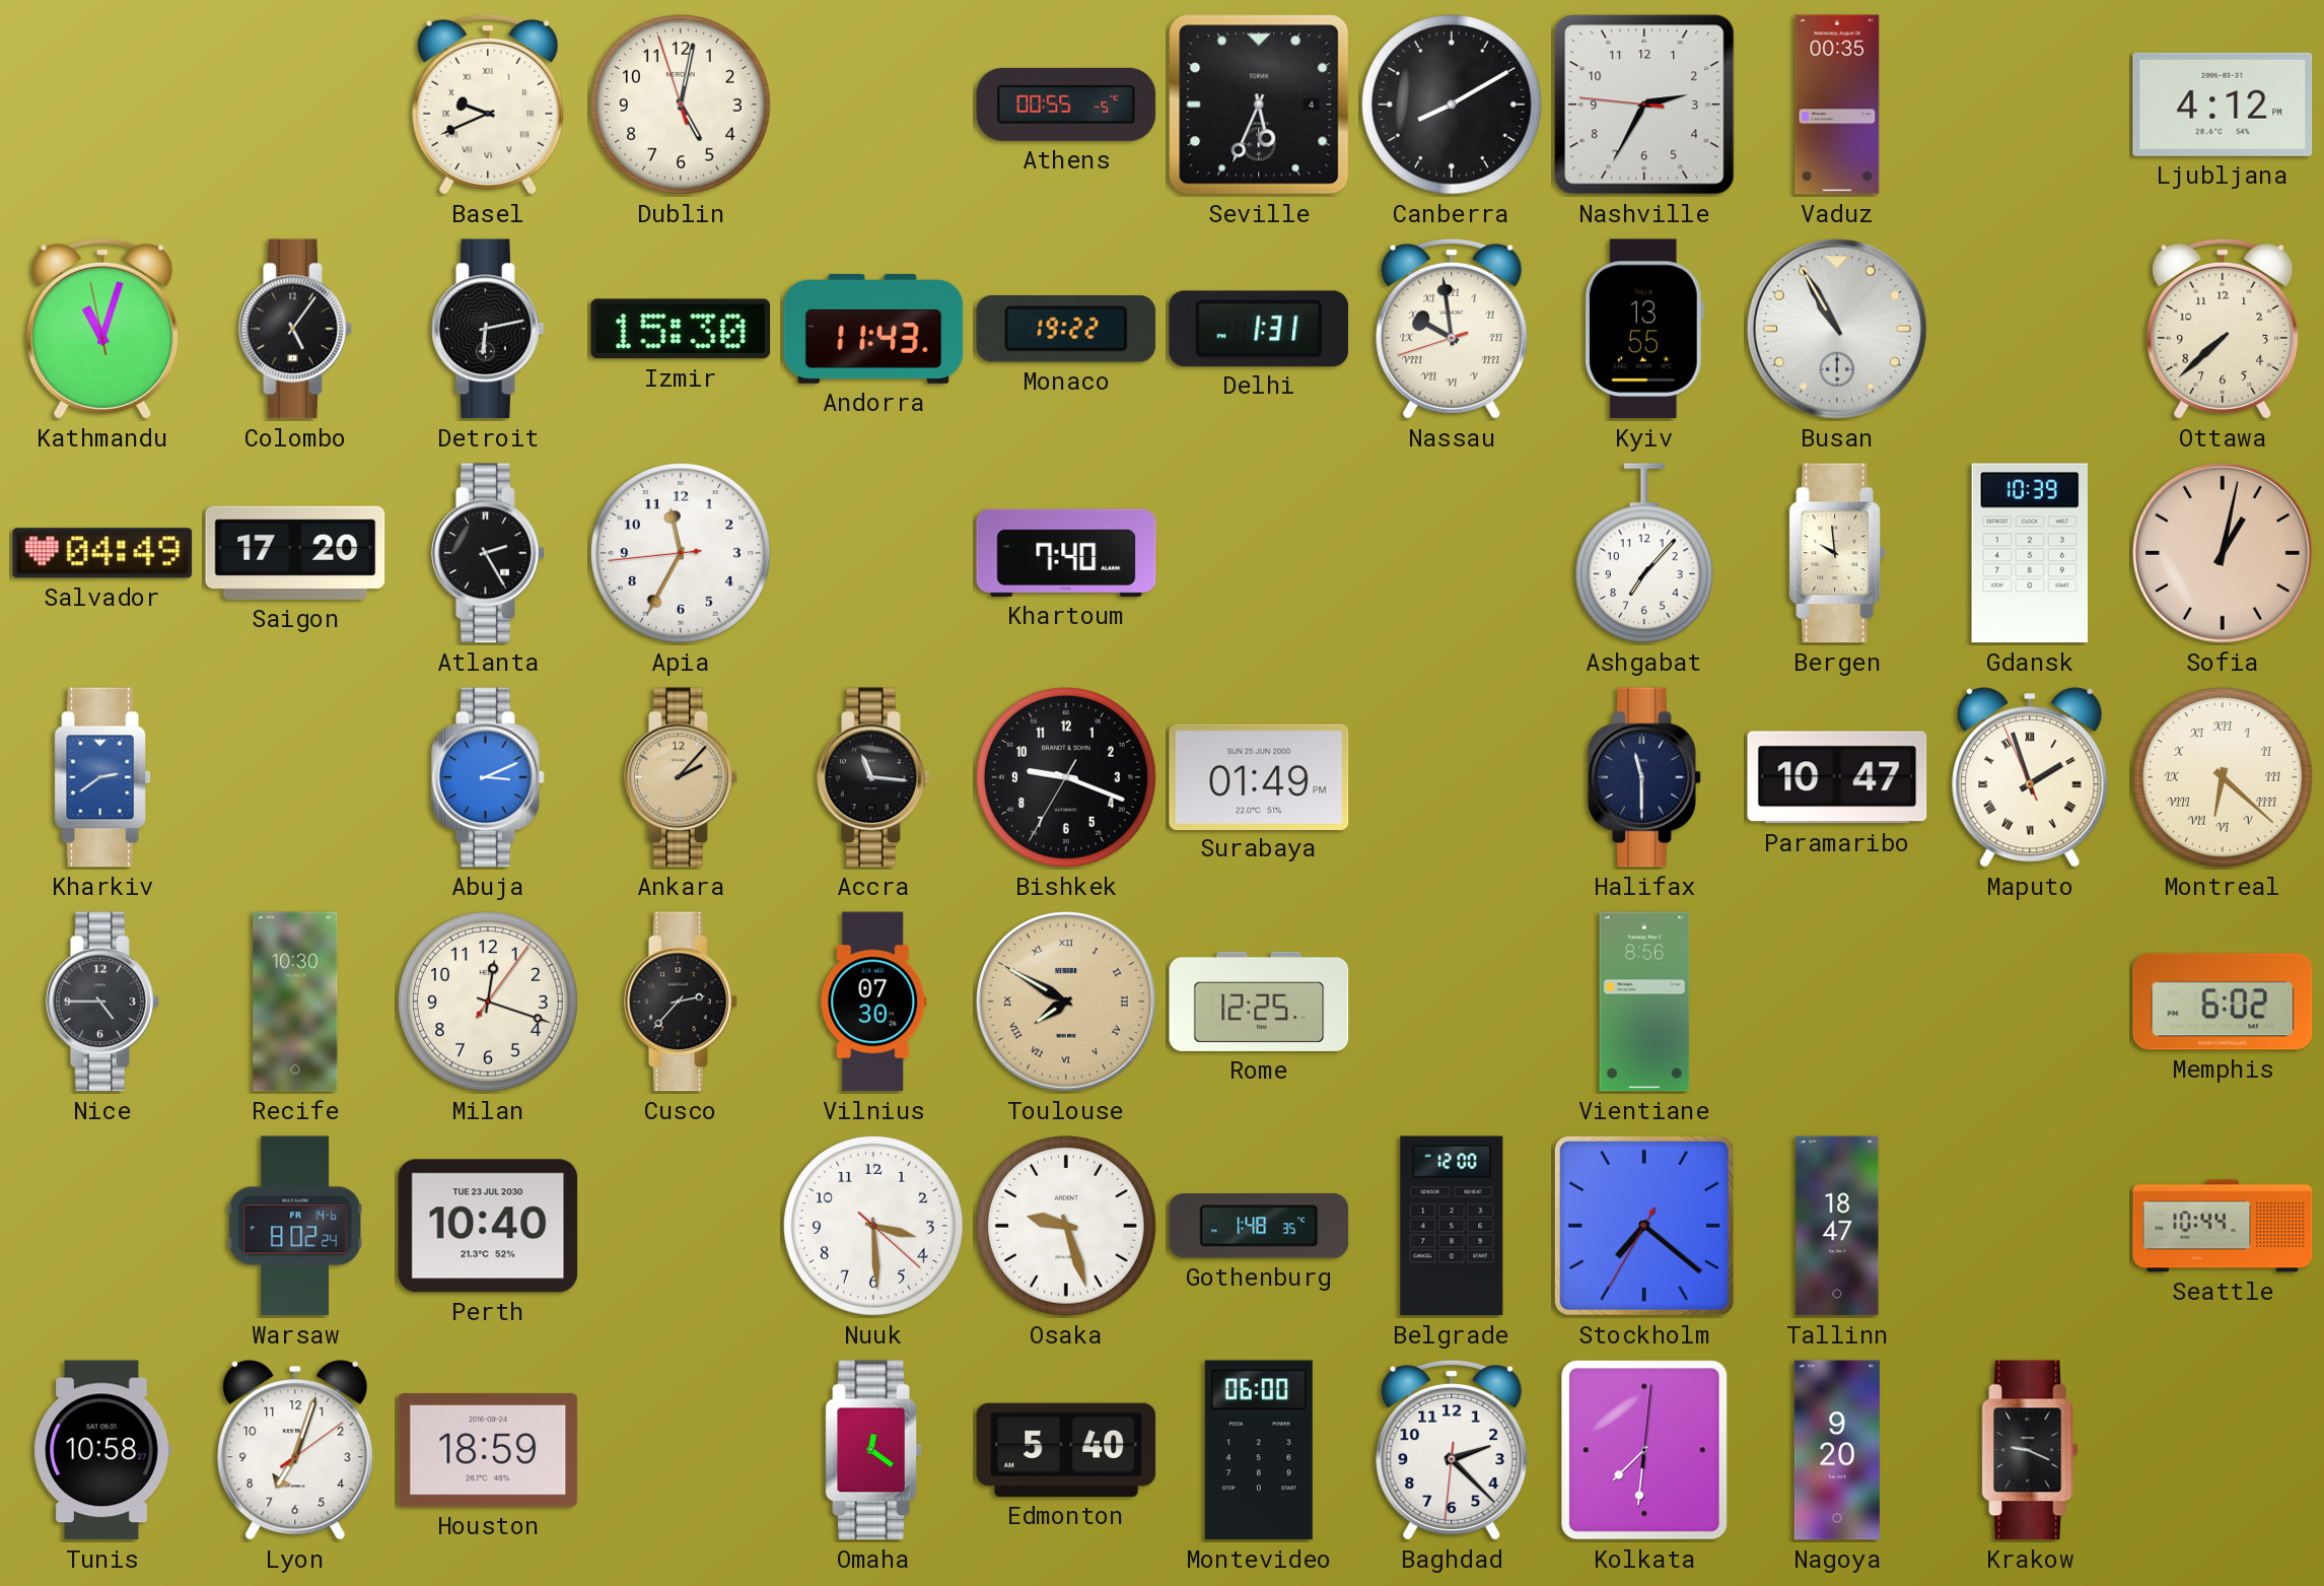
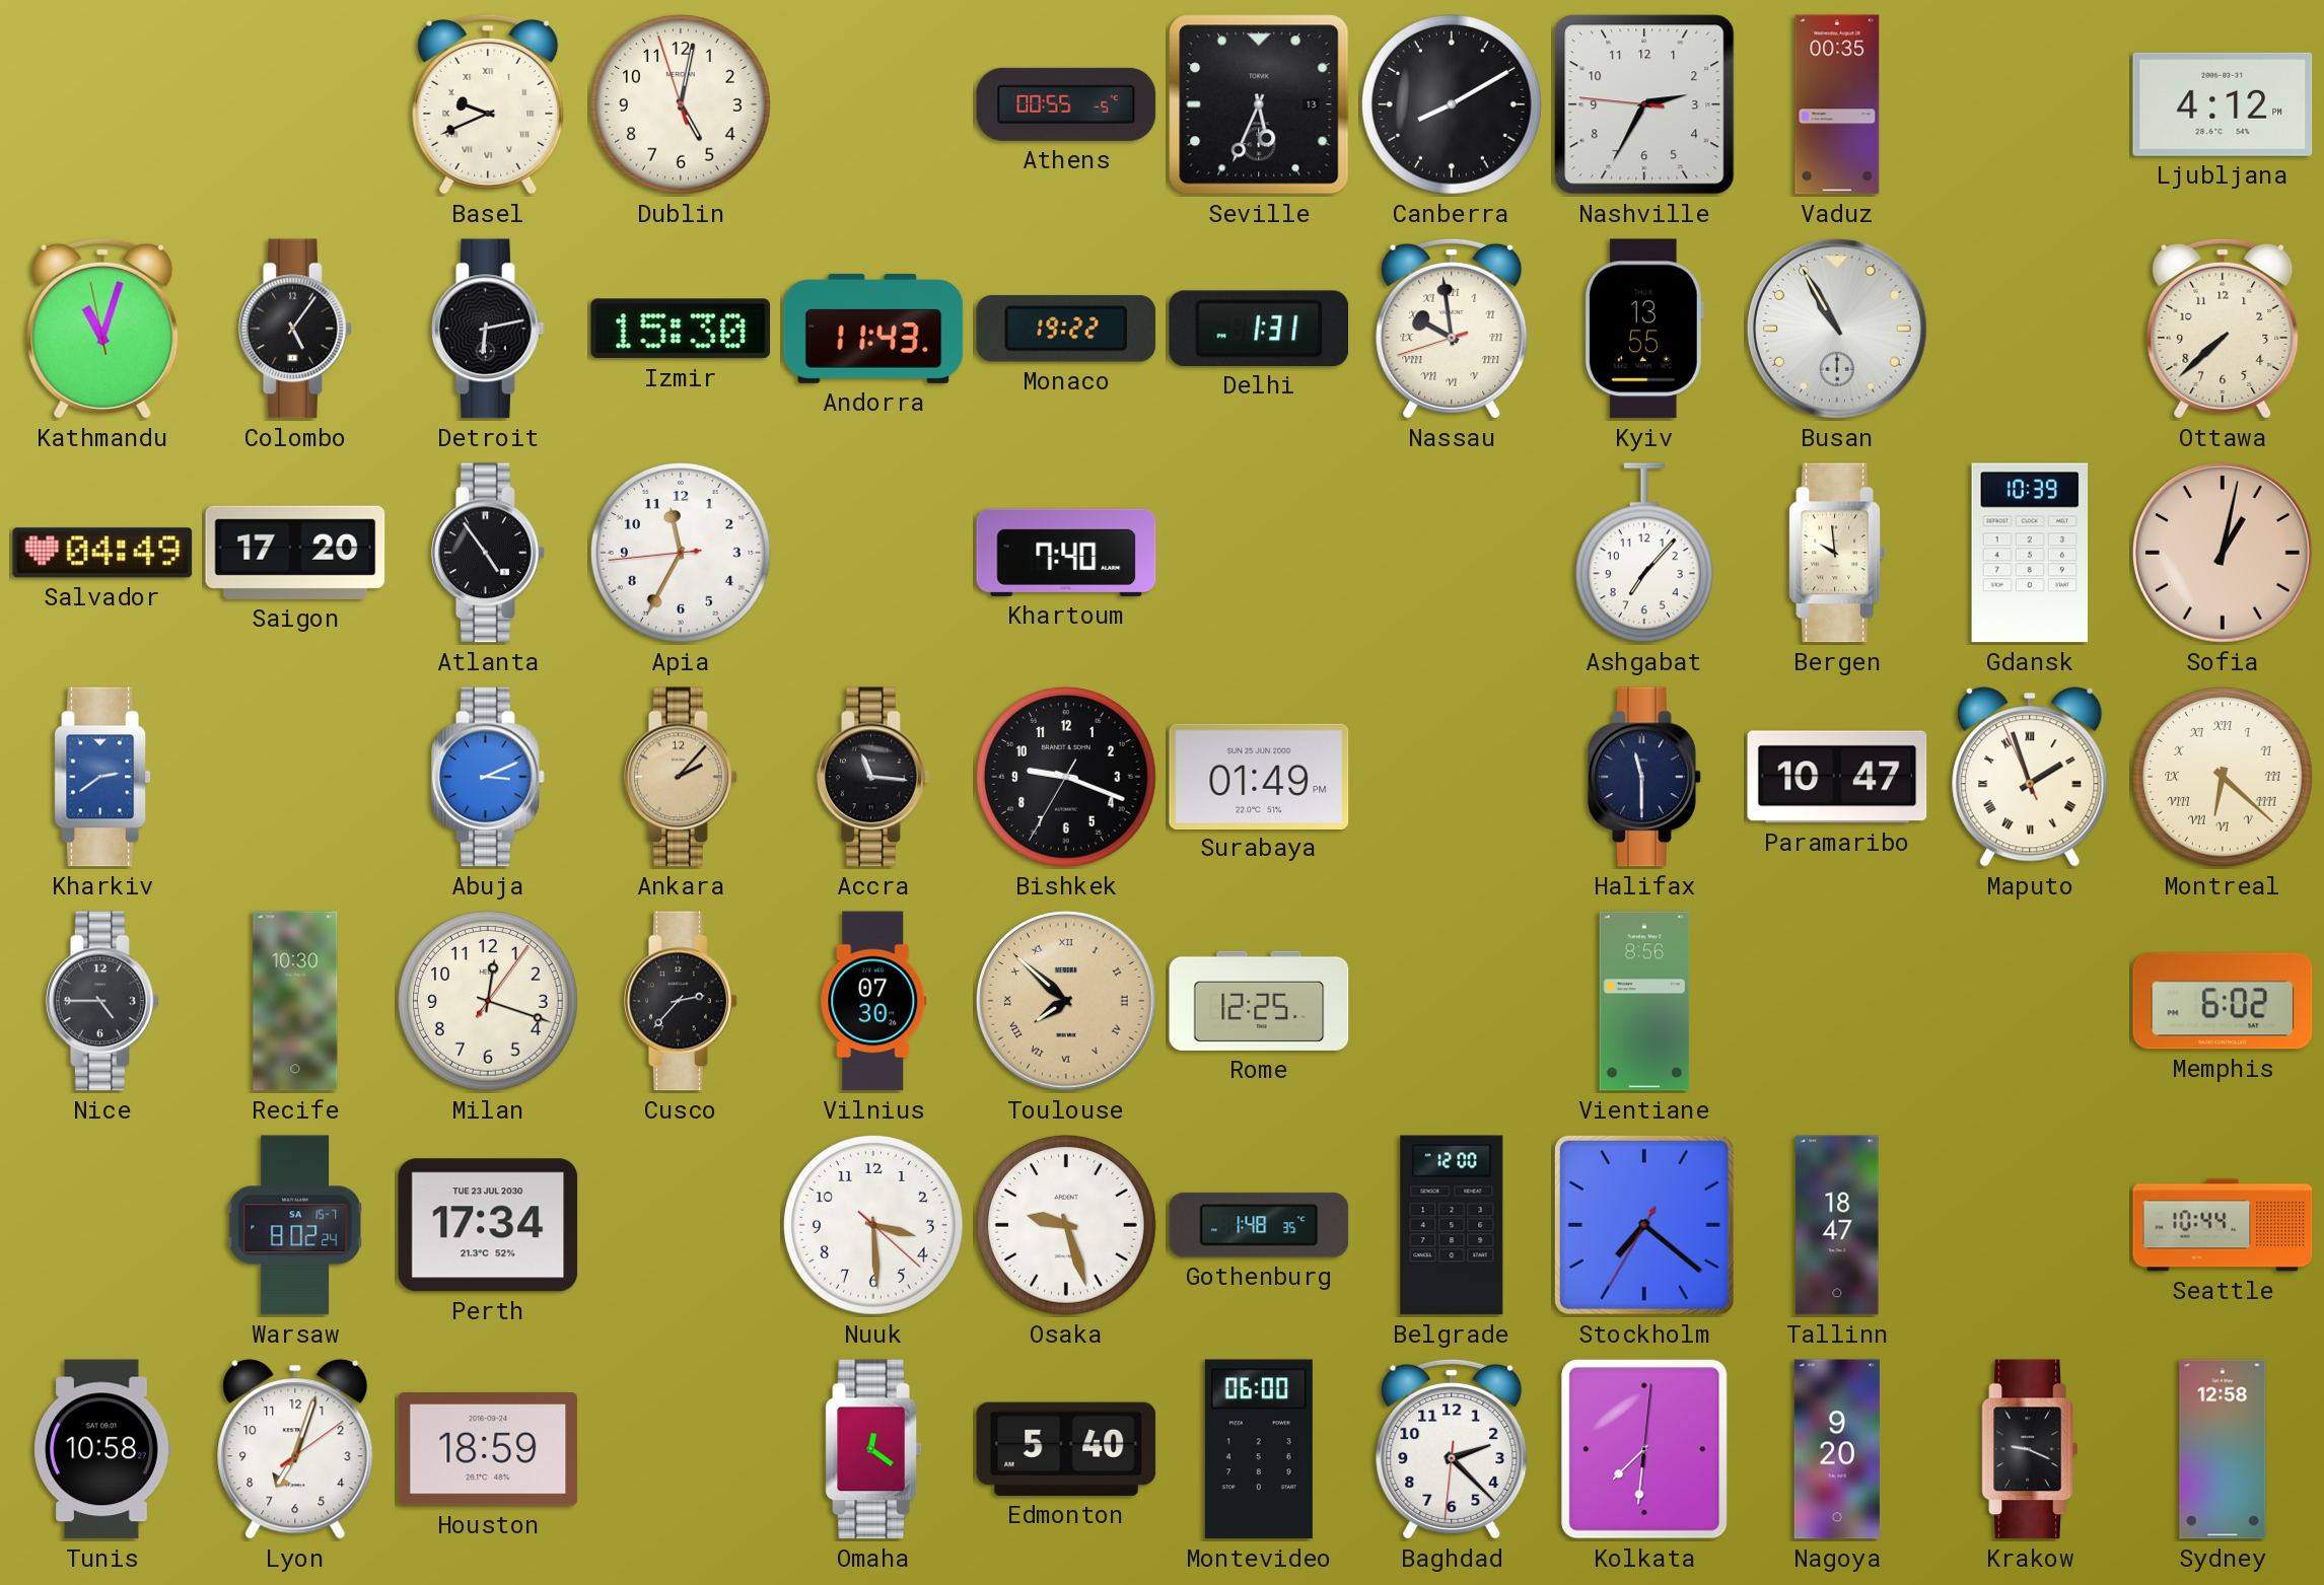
Seville date: 4 -> 13
Atlanta: 2:25 -> 4:54
Toulouse: 7:50 -> 7:52
Warsaw date: FR 14-6 -> SA 15-7
Perth: 10:40 -> 17:34
Sydney: none -> 12:58
